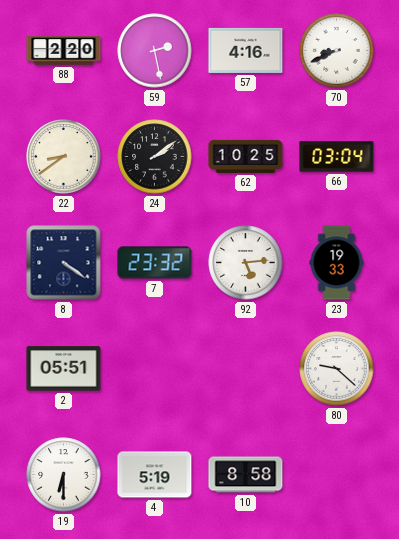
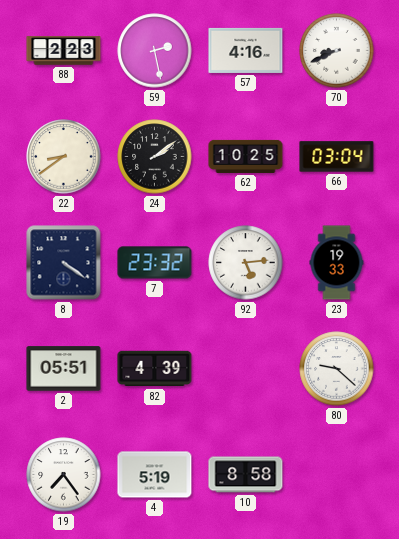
88: 2:20 -> 2:23
82: none -> 4:39
19: 6:30 -> 7:24
